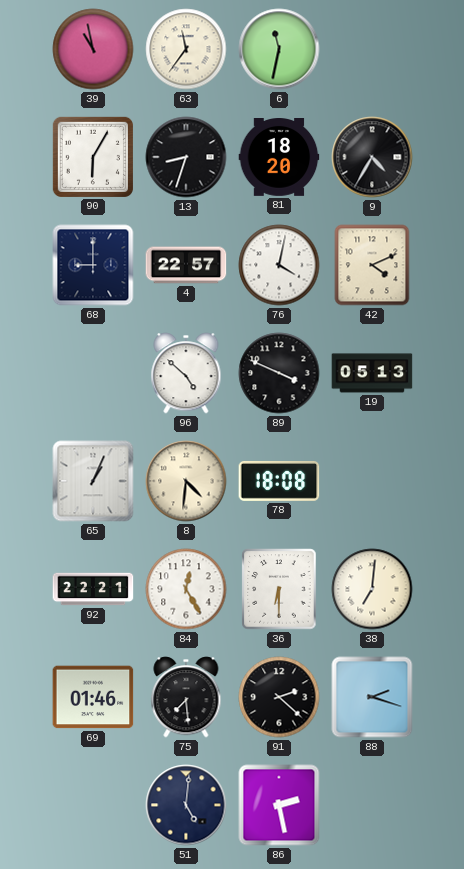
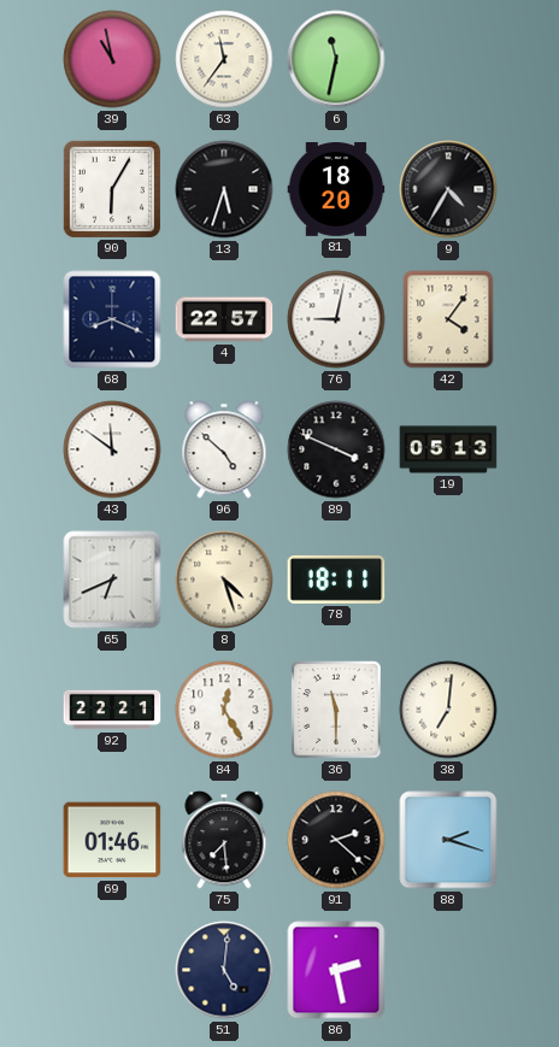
13: 8:33 -> 5:33
68: 9:00 -> 8:19
76: 4:02 -> 9:02
42: 4:11 -> 4:06
43: none -> 11:51
65: 1:04 -> 6:41
8: 4:31 -> 4:27
78: 18:08 -> 18:11
36: 6:30 -> 11:30
